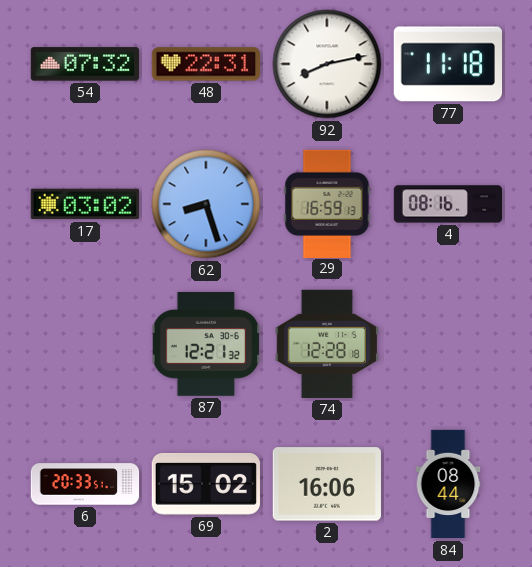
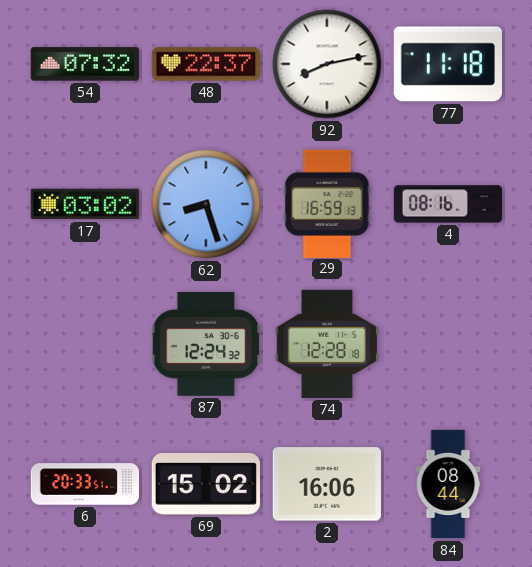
48: 22:31 -> 22:37
87: 12:21 -> 12:24
